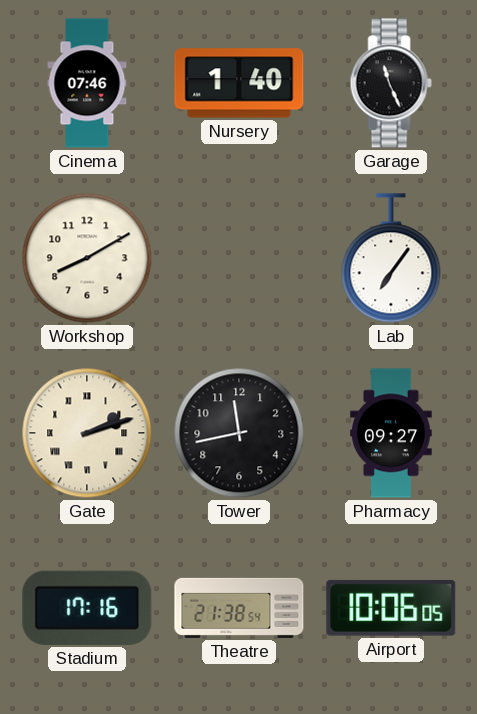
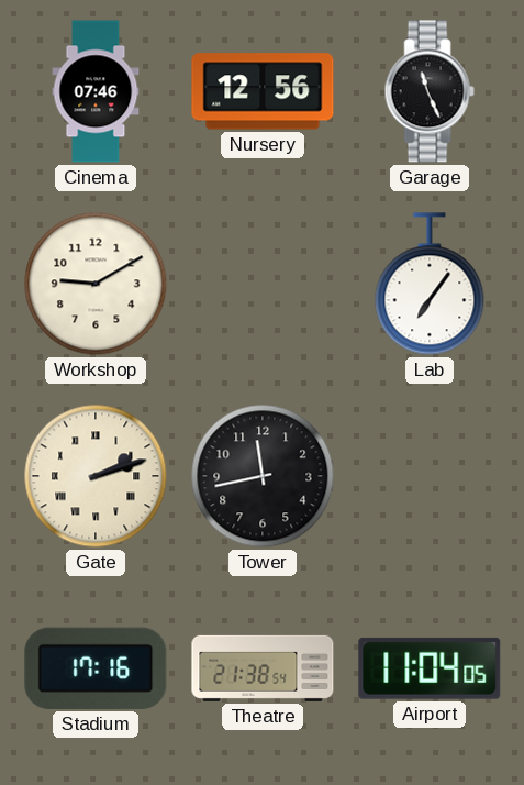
Nursery: 1:40 -> 12:56
Workshop: 8:10 -> 9:10
Pharmacy: 09:27 -> none
Airport: 10:06 -> 11:04
